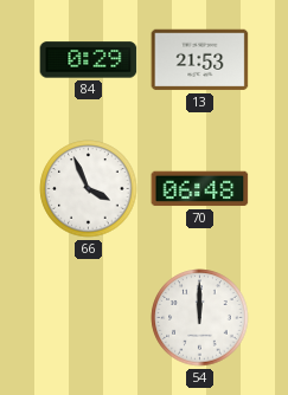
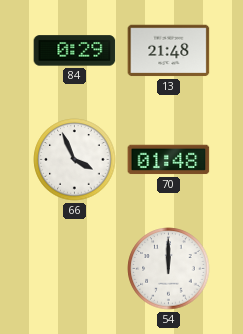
13: 21:53 -> 21:48
70: 06:48 -> 01:48
